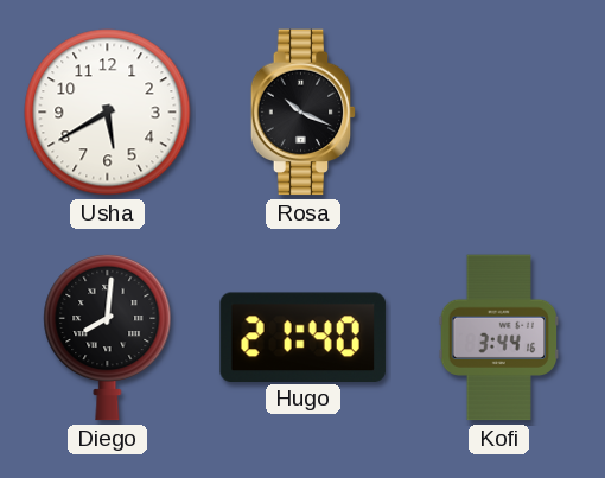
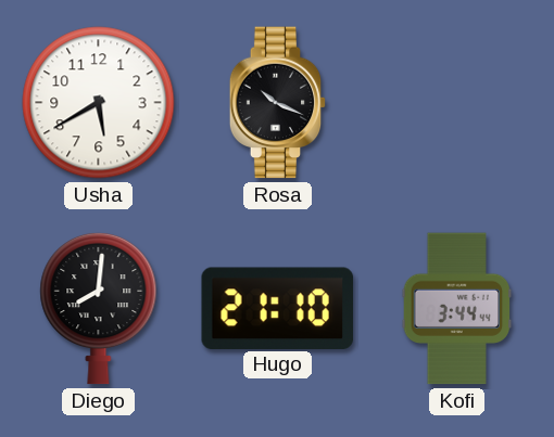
Hugo: 21:40 -> 21:10
Kofi: 3:44:16 -> 3:44:44
